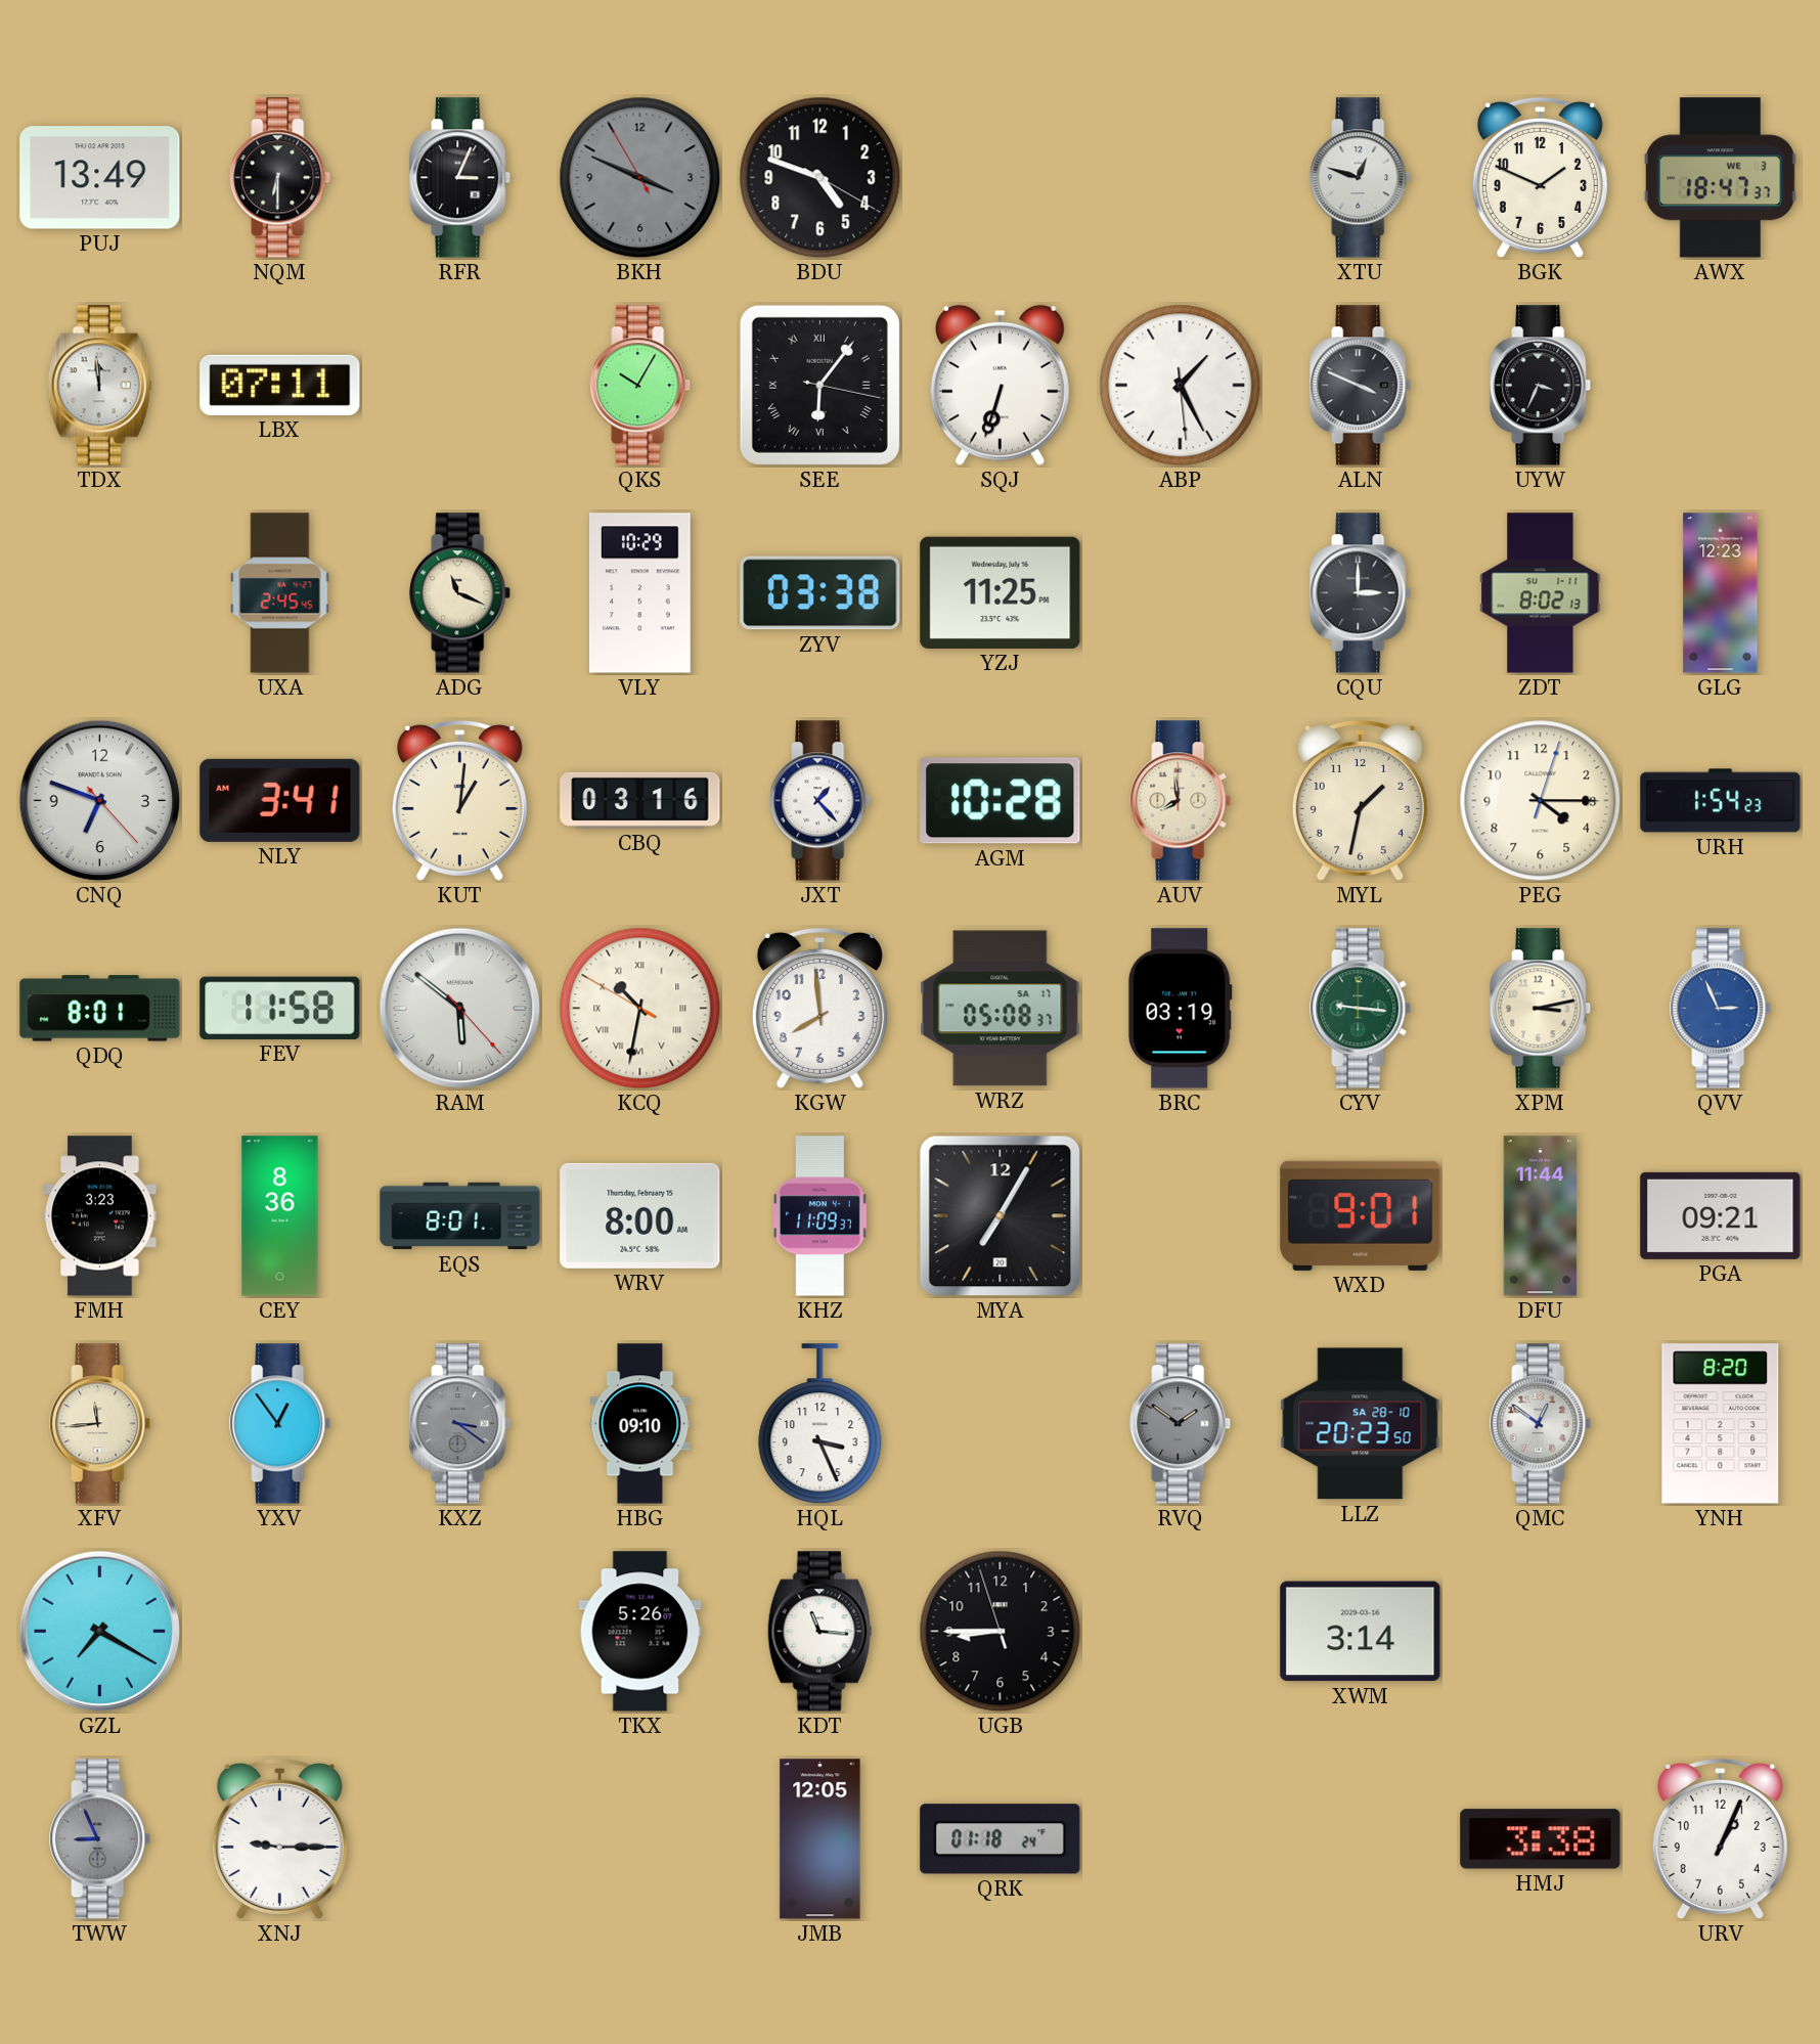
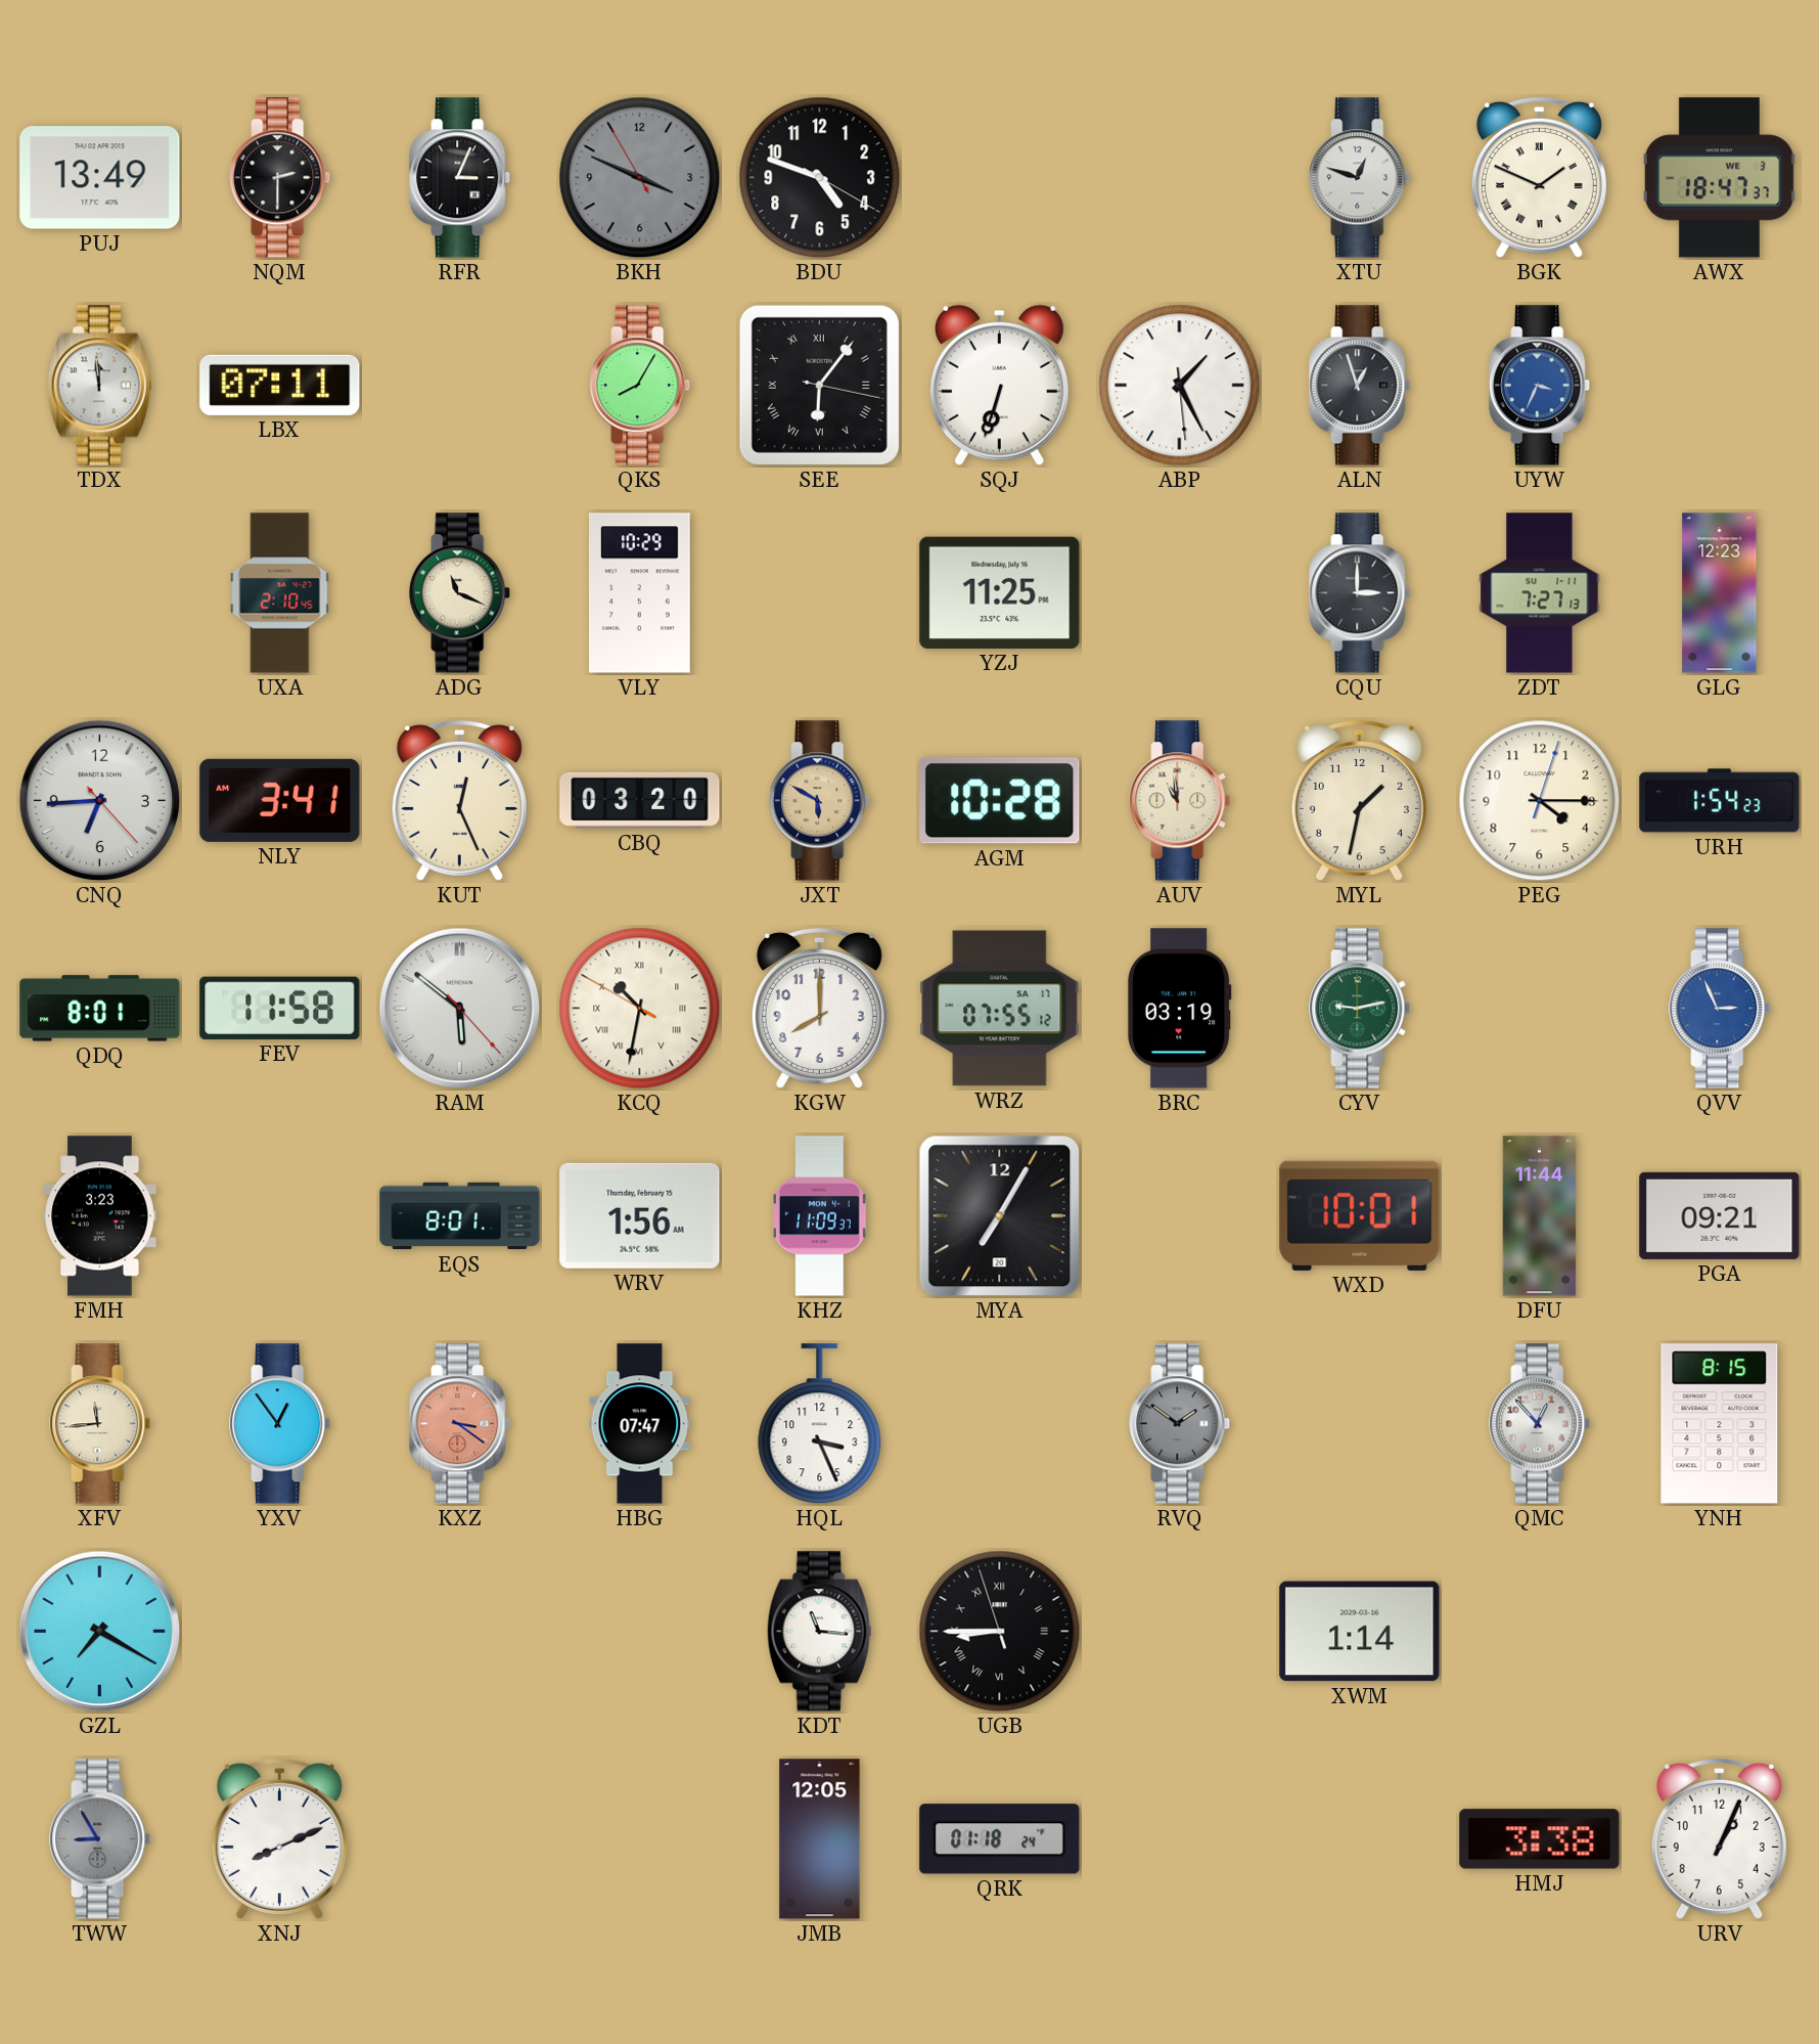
NQM: 6:30 -> 2:30
BGK numerals: Arabic -> Roman
QKS: 10:05 -> 8:05
ALN: 3:49 -> 12:57
UYW dial: black -> blue
UXA: 2:45 -> 2:10
ZYV: 03:38 -> none
ZDT: 8:02 -> 7:27
CNQ: 6:48 -> 6:44
KUT: 1:01 -> 12:26
CBQ: 03:16 -> 03:20
JXT: 1:23 -> 5:50
JXT dial: white -> champagne
AUV: 7:59 -> 10:59
KGW: 7:59 -> 8:00
WRZ: 05:08 -> 07:55
CYV: 9:16 -> 9:13
XPM: 3:13 -> none
CEY: 8:36 -> none
WRV: 8:00 -> 1:56
WXD: 9:01 -> 10:01
KXZ dial: grey -> salmon
HBG: 09:10 -> 07:47
LLZ: 20:23 -> none
QMC: 12:51 -> 12:53
YNH: 8:20 -> 8:15
TKX: 5:26 -> none
UGB numerals: Arabic -> Roman
XWM: 3:14 -> 1:14
TWW: 8:56 -> 8:55
XNJ: 9:15 -> 8:11
